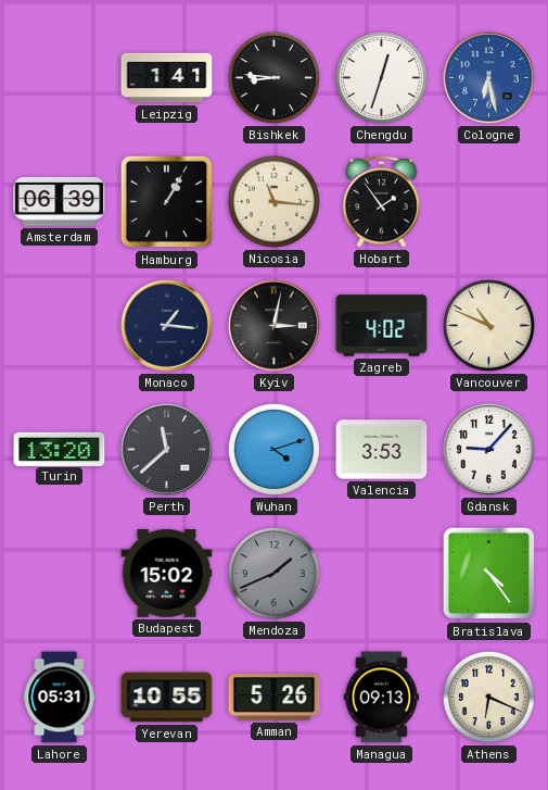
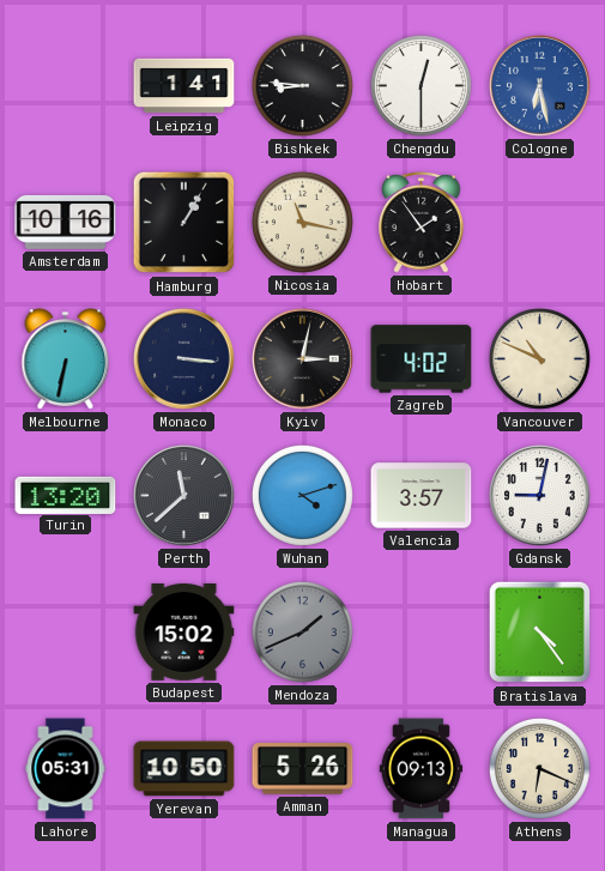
Chengdu: 12:33 -> 12:30
Amsterdam: 06:39 -> 10:16
Nicosia: 11:16 -> 11:17
Melbourne: none -> 6:32
Monaco: 1:16 -> 3:16
Valencia: 3:53 -> 3:57
Gdansk: 9:07 -> 9:02
Yerevan: 10:55 -> 10:50
